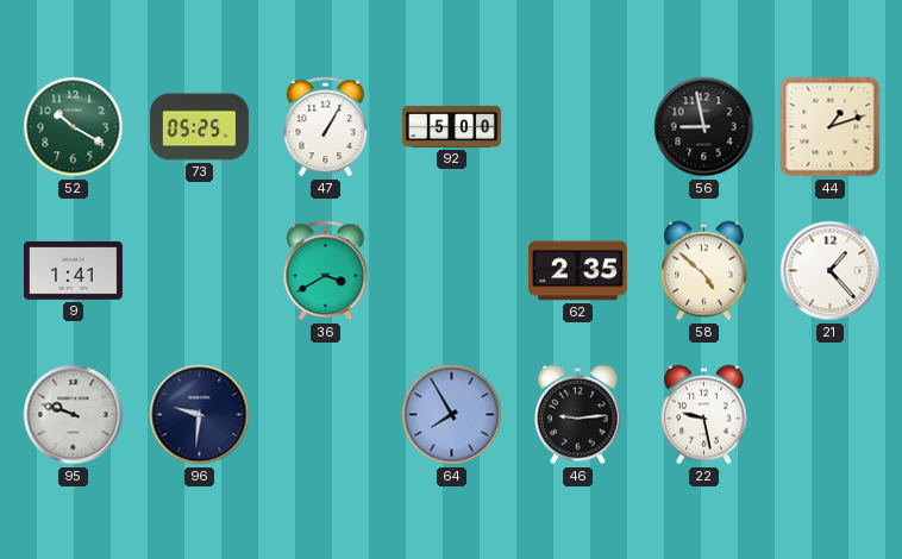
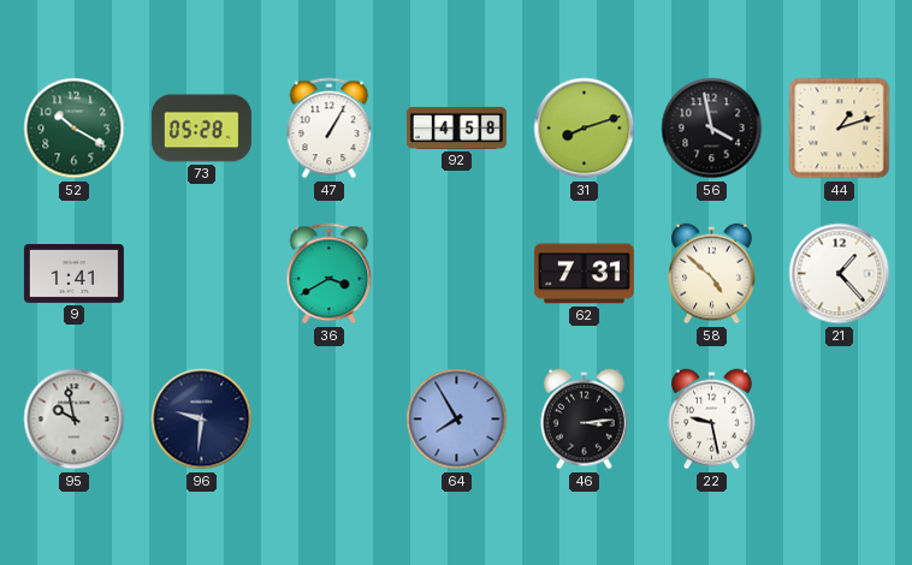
73: 05:25 -> 05:28
92: 5:00 -> 4:58
31: none -> 8:12
56: 8:58 -> 3:58
62: 2:35 -> 7:31
95: 9:48 -> 9:58
46: 9:14 -> 3:14
